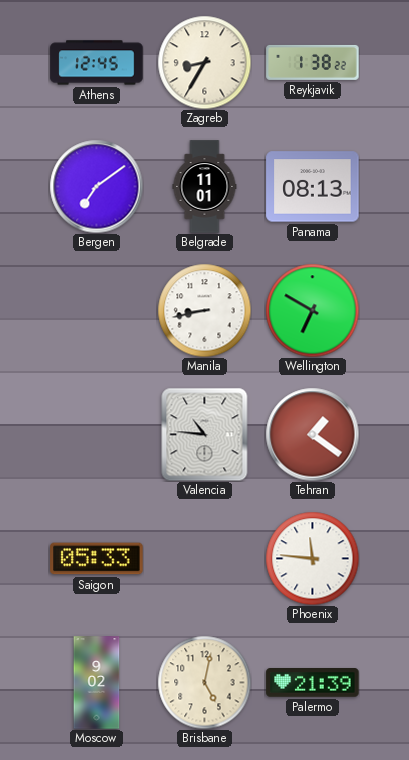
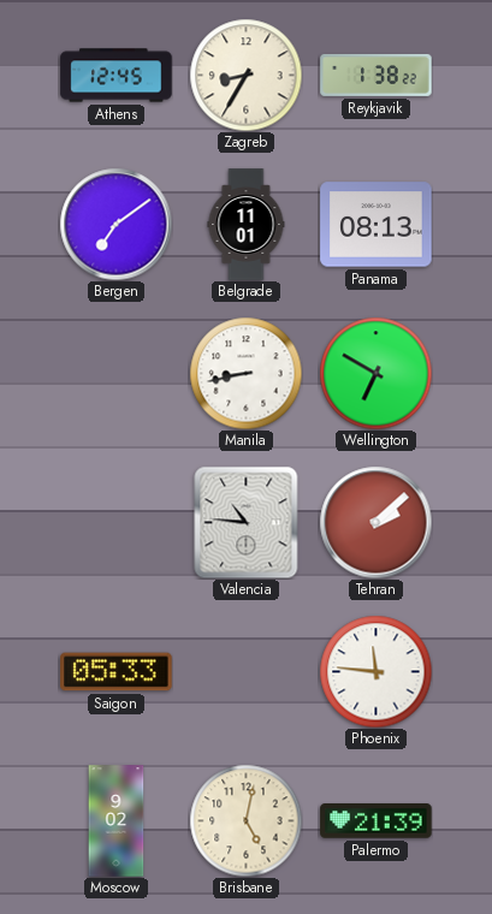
Tehran: 1:21 -> 2:08
